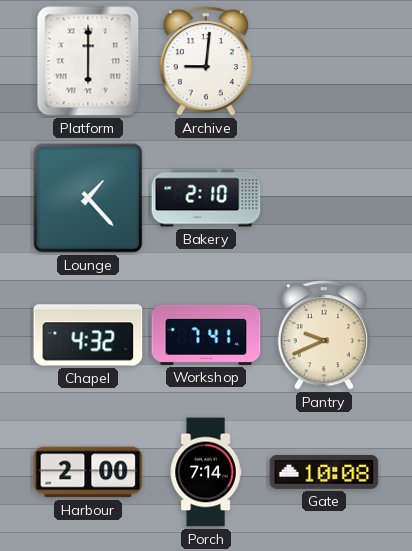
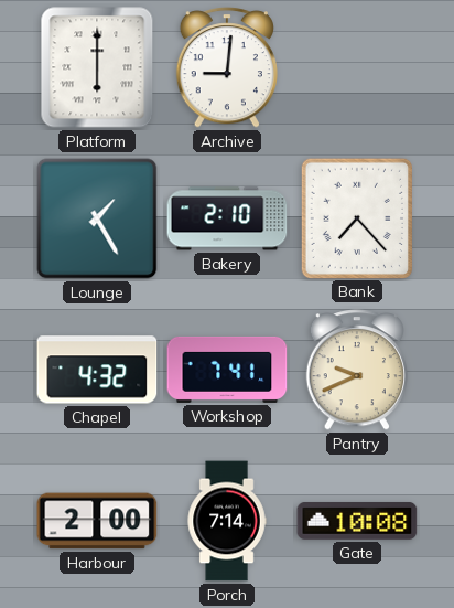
Lounge: 1:23 -> 1:25
Bank: none -> 7:23
